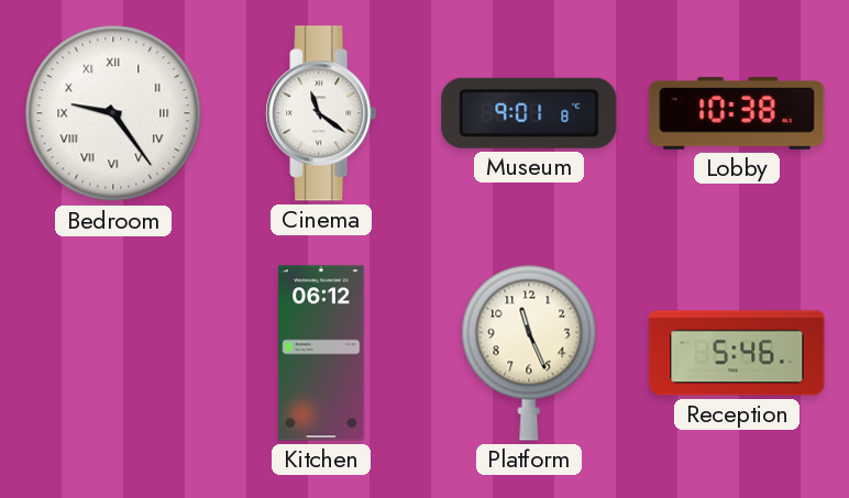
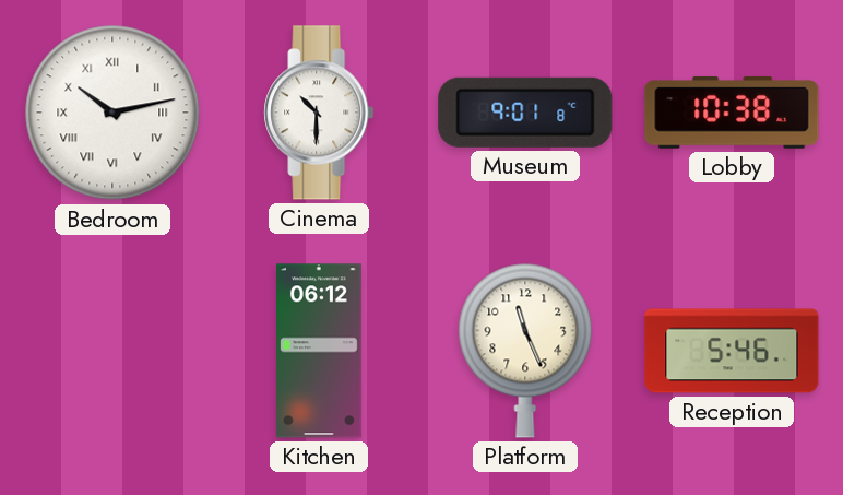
Bedroom: 9:24 -> 10:13
Cinema: 11:21 -> 10:30
